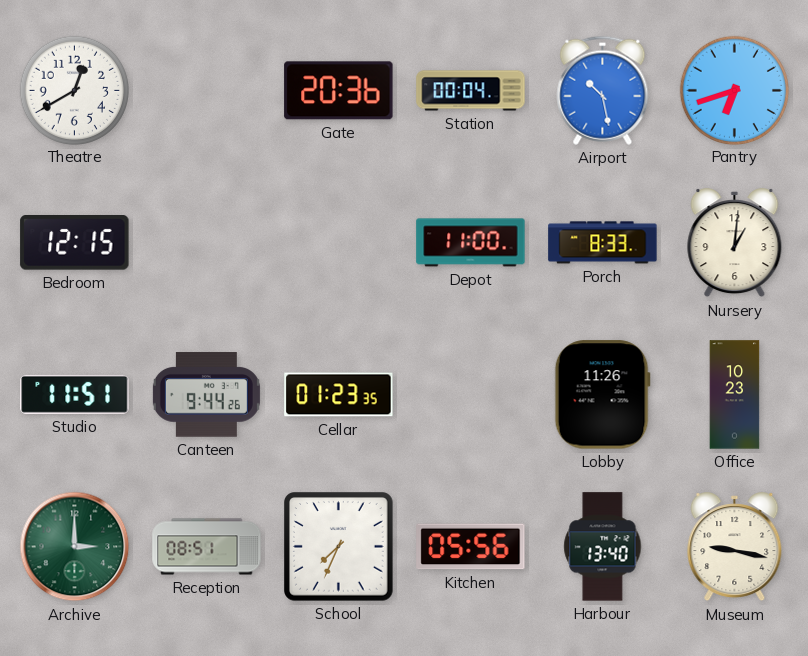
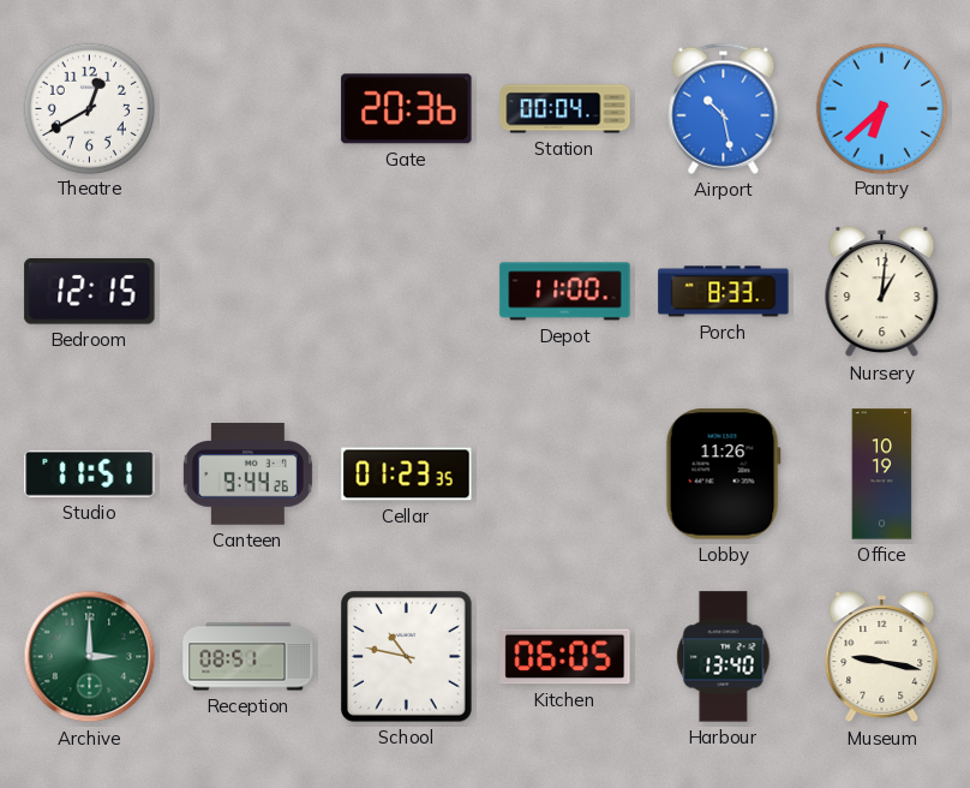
Pantry: 6:42 -> 6:38
Office: 10:23 -> 10:19
School: 7:34 -> 10:47
Kitchen: 05:56 -> 06:05
